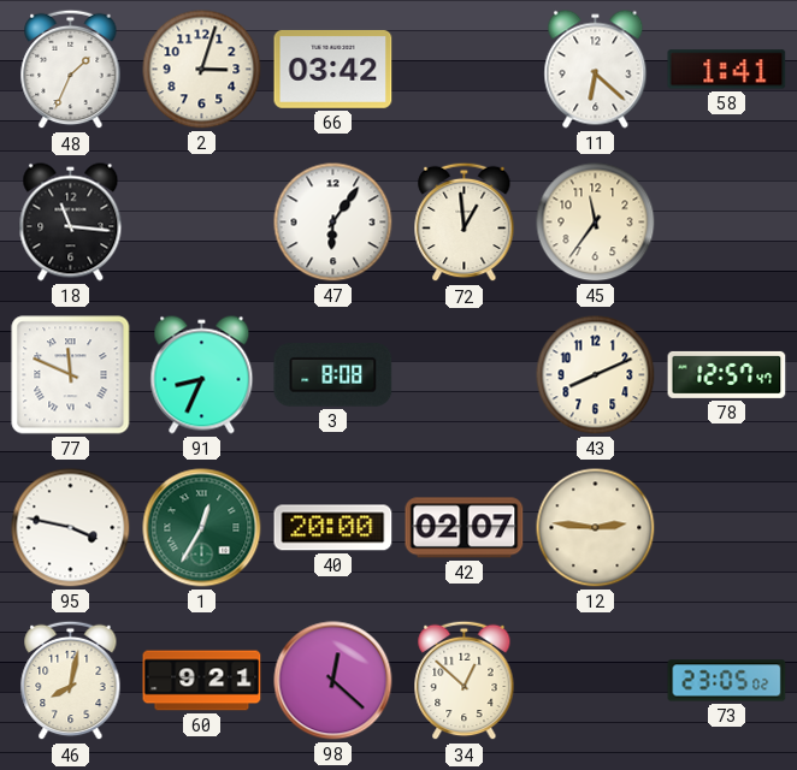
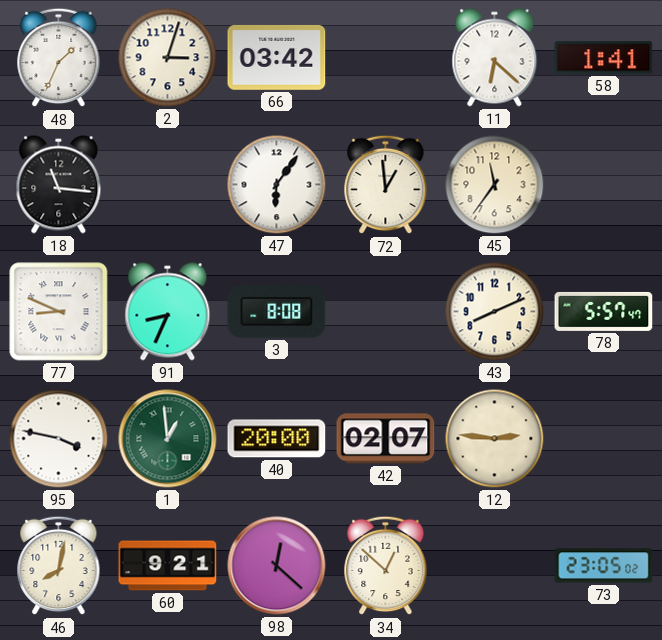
77: 11:49 -> 8:49
78: 12:57 -> 5:57
1: 12:35 -> 12:59
